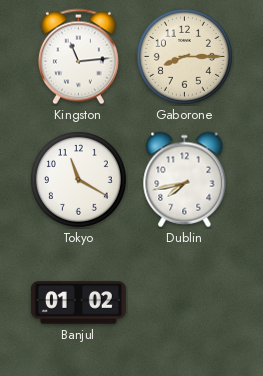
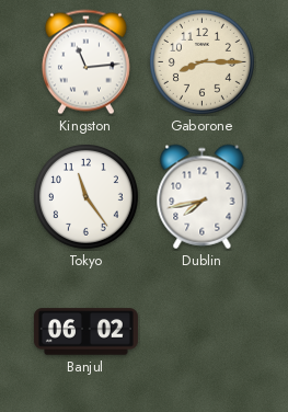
Tokyo: 11:20 -> 11:24
Banjul: 01:02 -> 06:02
